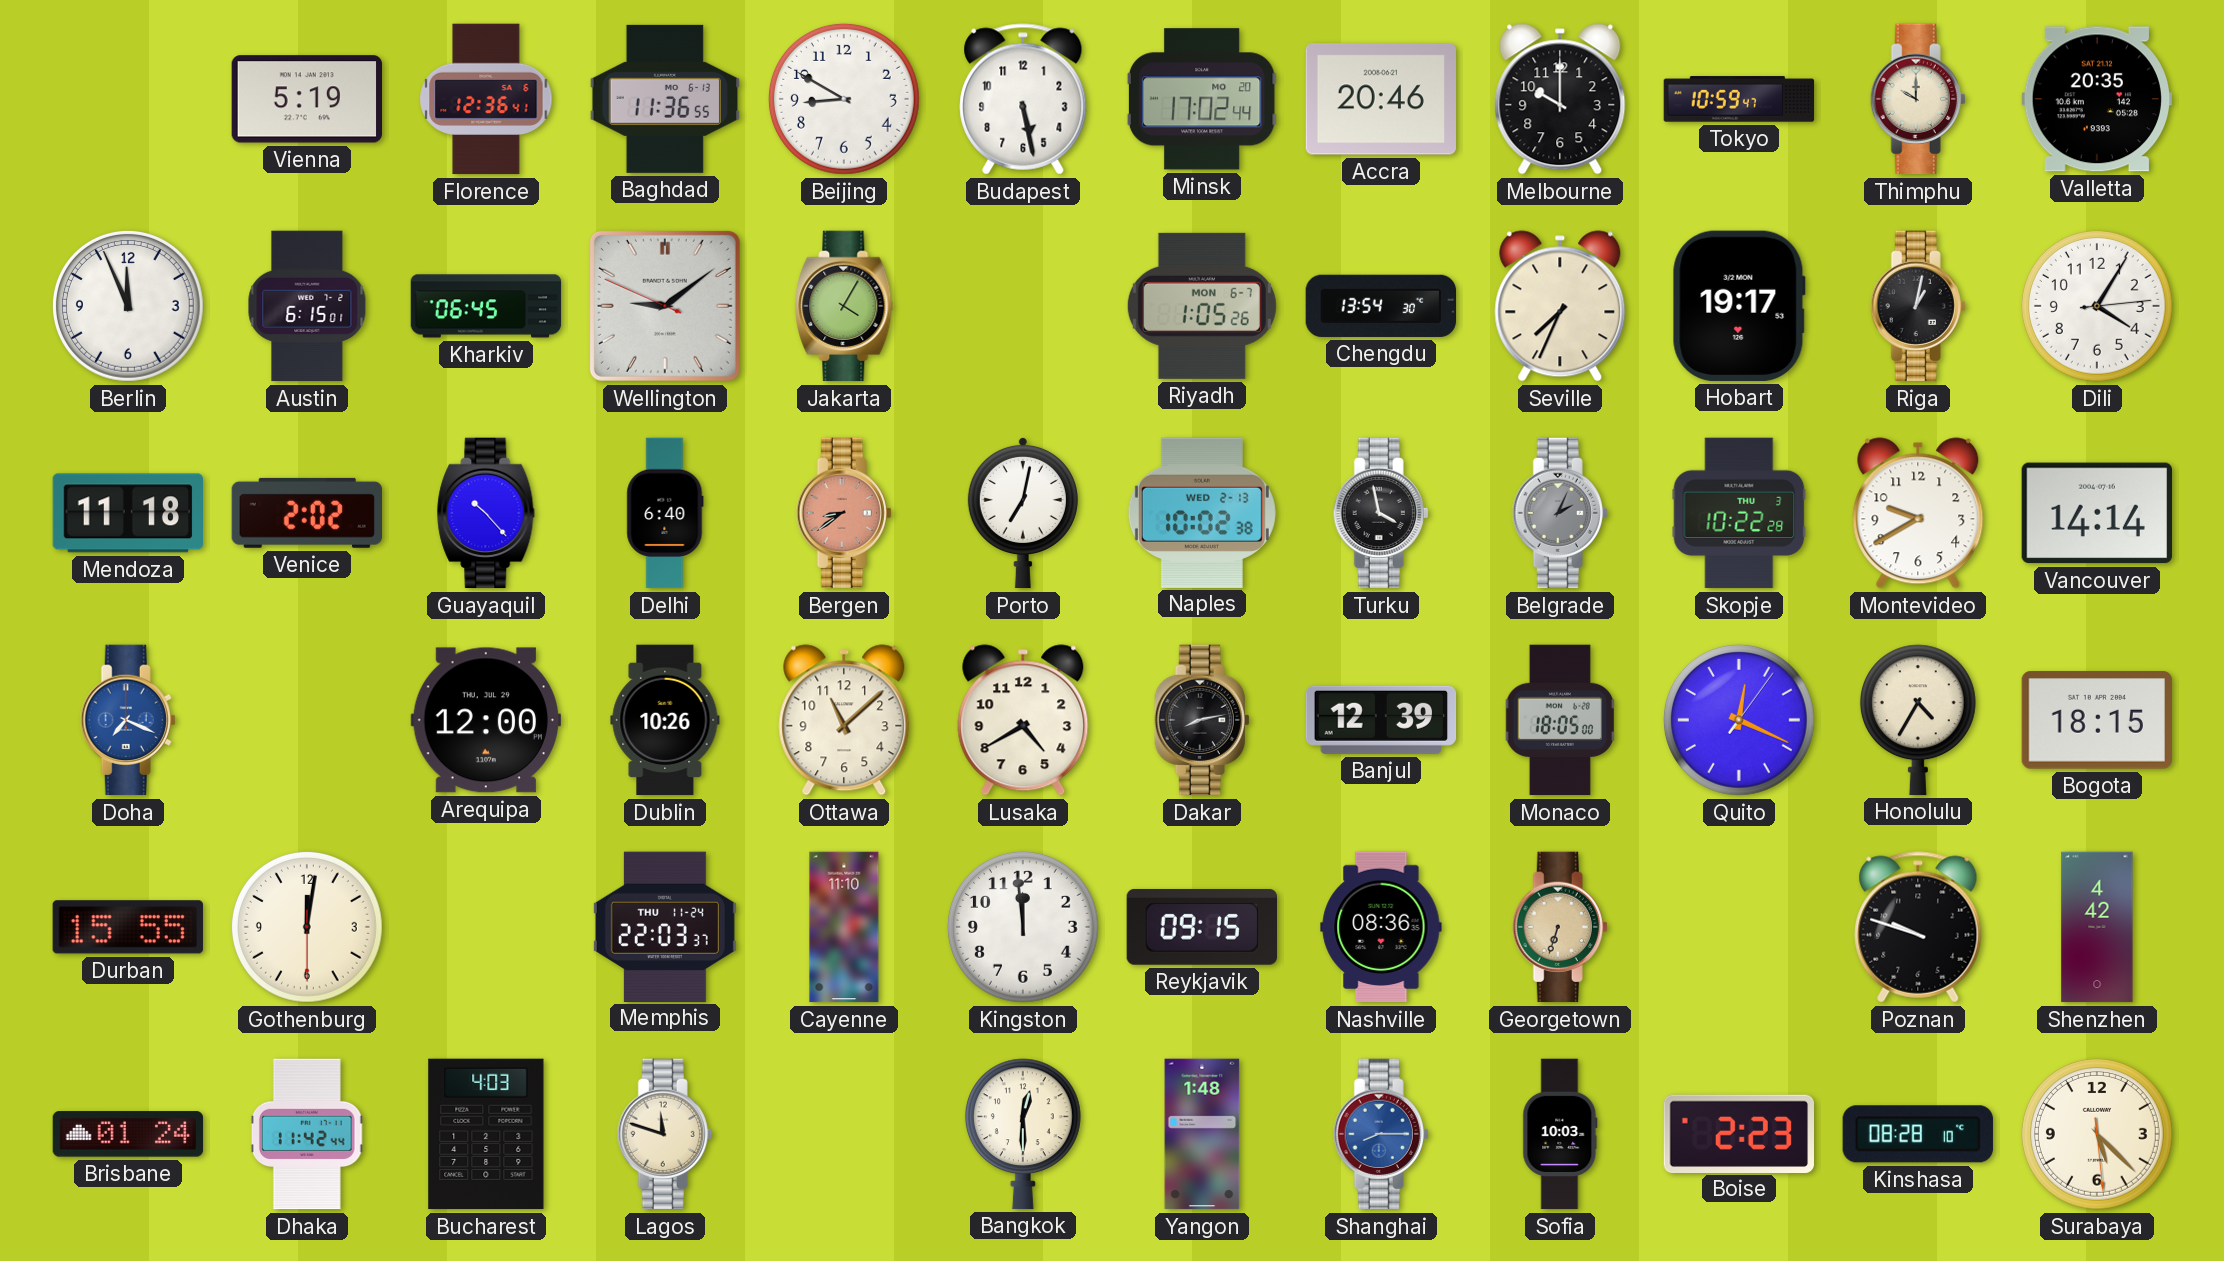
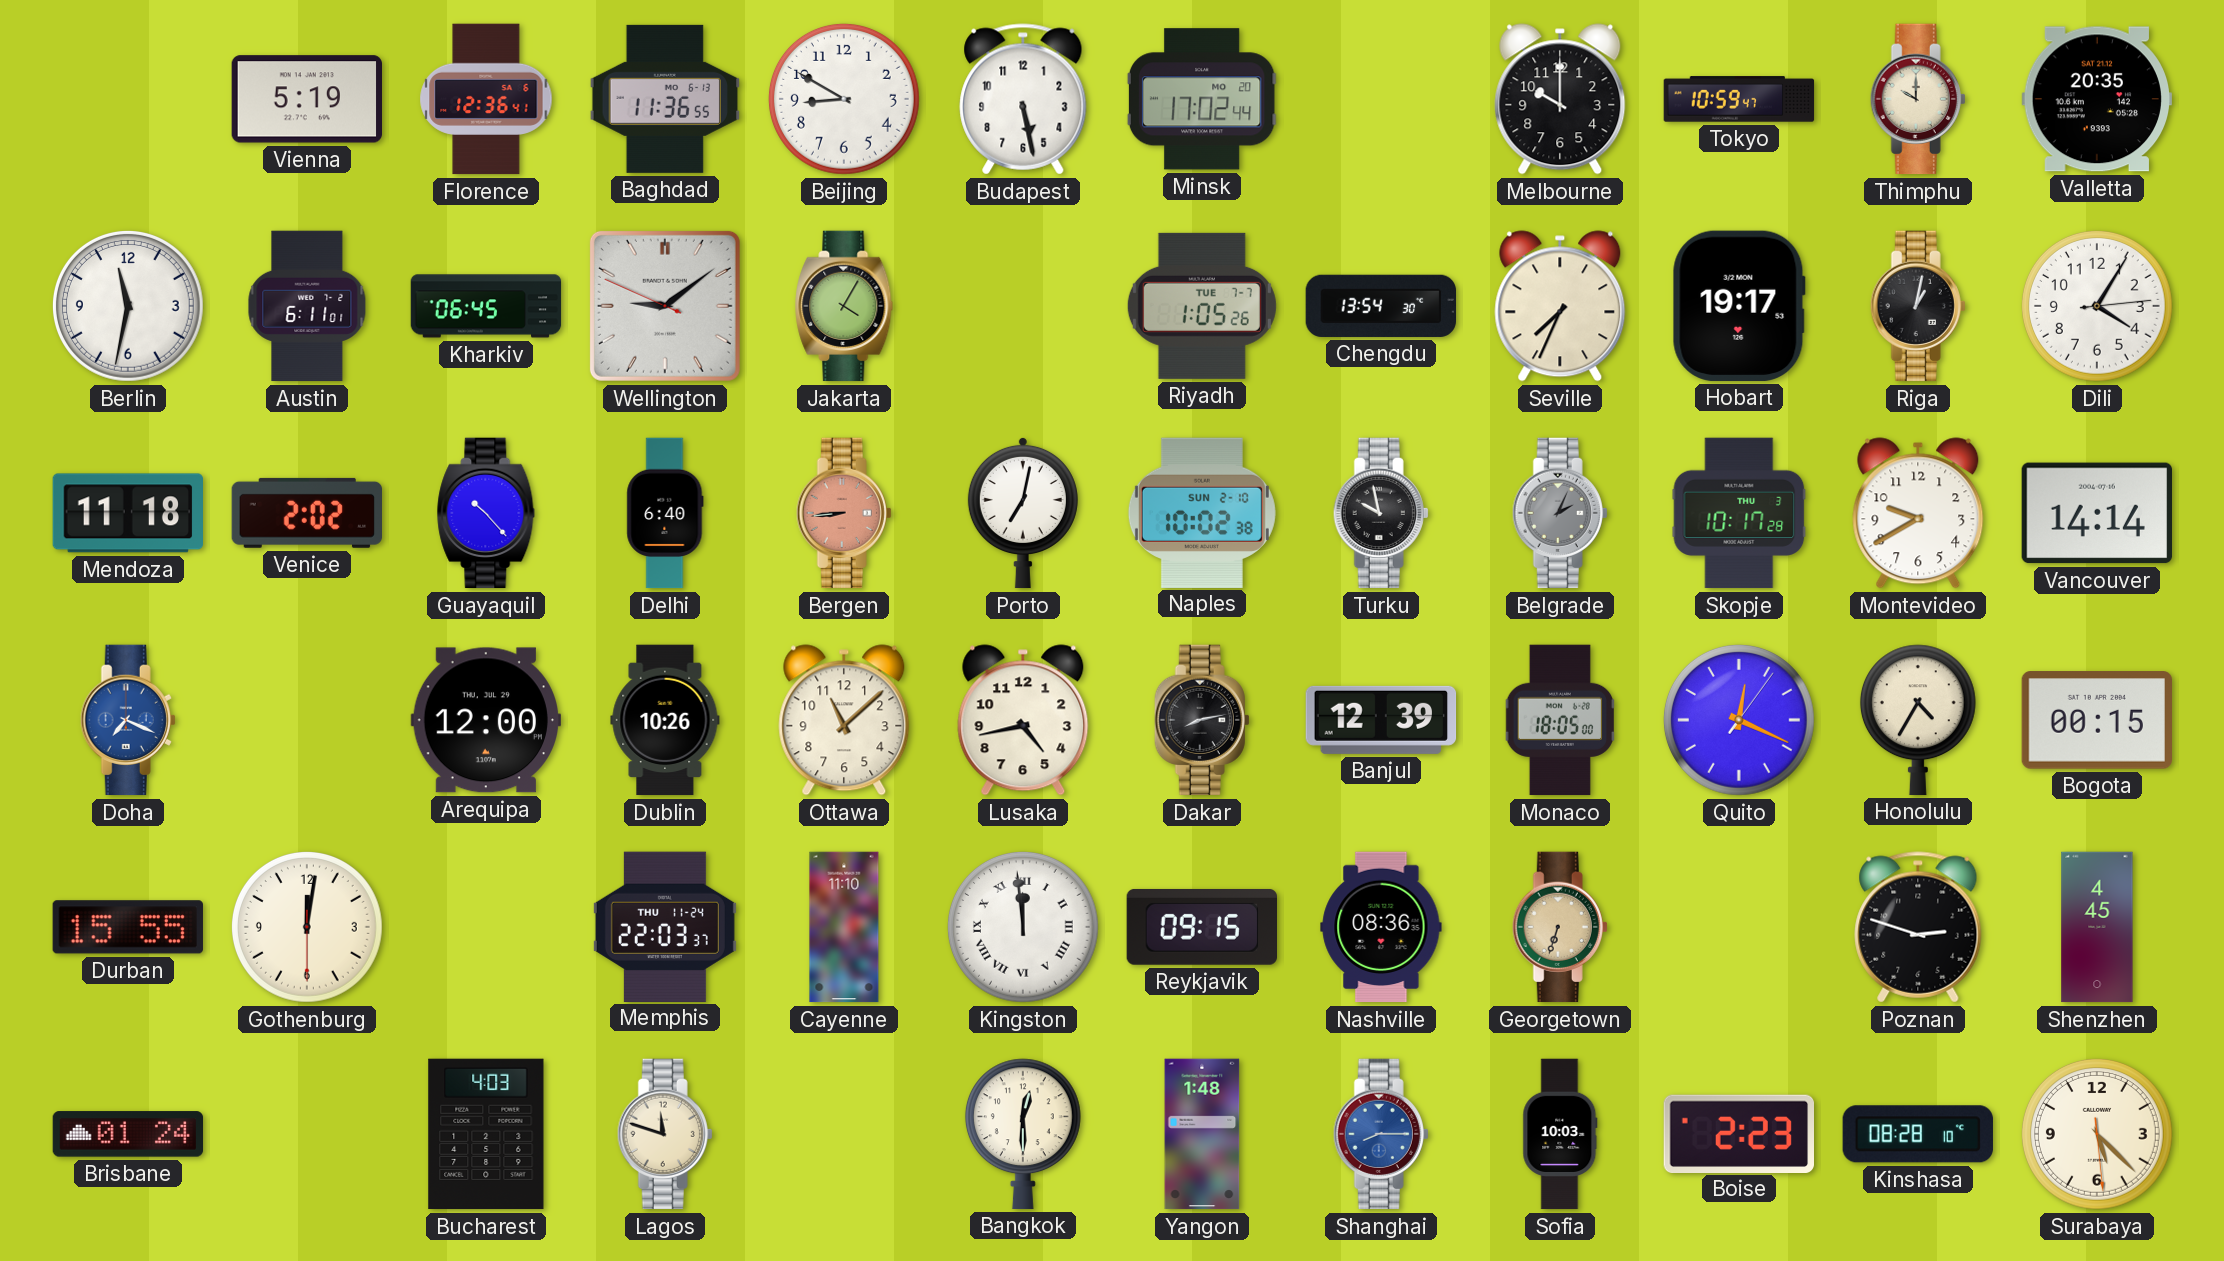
Accra: 20:46 -> none
Berlin: 11:56 -> 11:32
Austin: 6:15 -> 6:11
Riyadh date: MON 6-7 -> TUE 7-7
Bergen: 8:39 -> 8:44
Naples date: WED 2-13 -> SUN 2-10
Turku: 3:58 -> 9:58
Skopje: 10:22 -> 10:17
Lusaka: 4:40 -> 4:43
Bogota: 18:15 -> 00:15
Kingston numerals: Arabic -> Roman
Poznan: 9:48 -> 2:48
Shenzhen: 4:42 -> 4:45
Dhaka: 11:42 -> none
